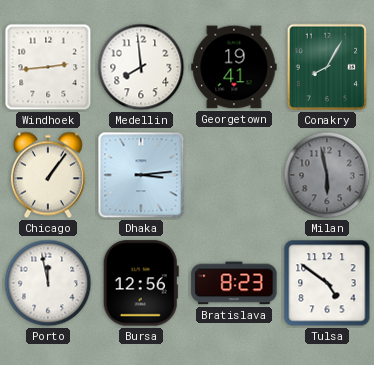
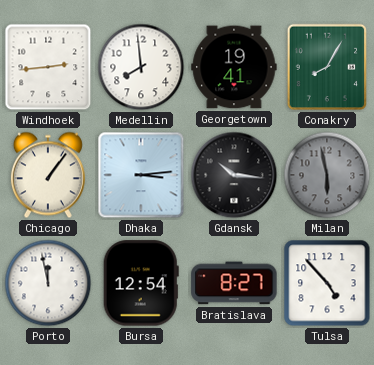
Gdansk: none -> 10:16
Bursa: 12:56 -> 12:54
Bratislava: 8:23 -> 8:27
Tulsa: 4:51 -> 4:53
